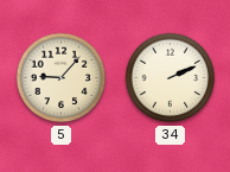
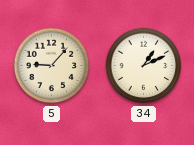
34: 2:11 -> 1:11
